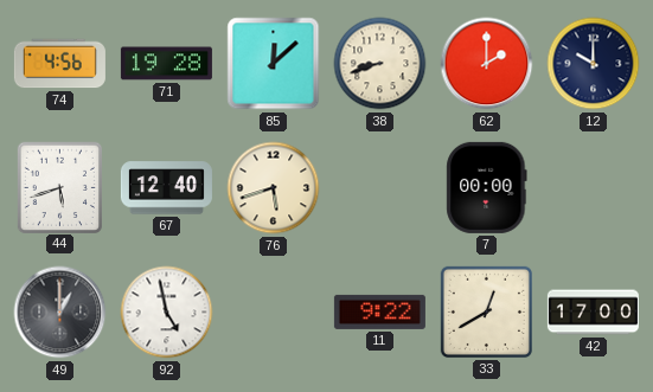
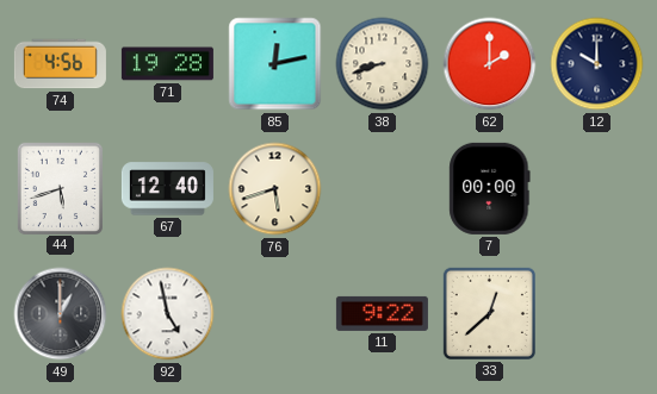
85: 12:08 -> 12:13
33: 12:40 -> 12:38
42: 17:00 -> none
